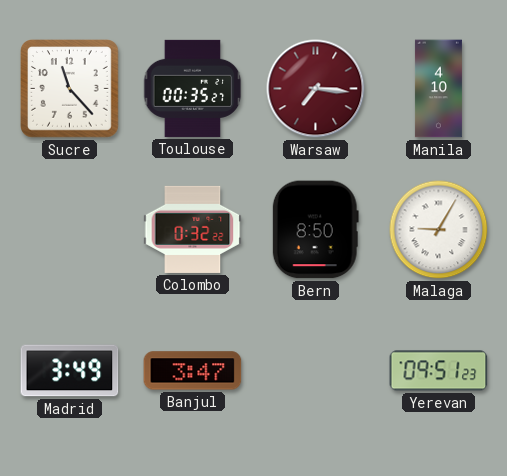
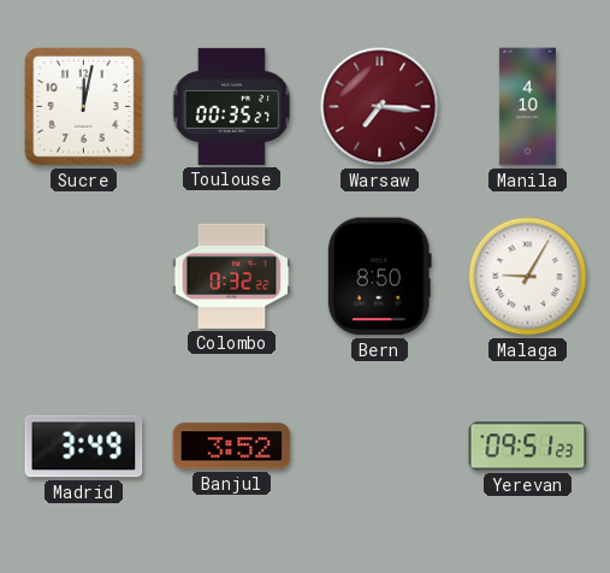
Sucre: 11:23 -> 12:02
Banjul: 3:47 -> 3:52
